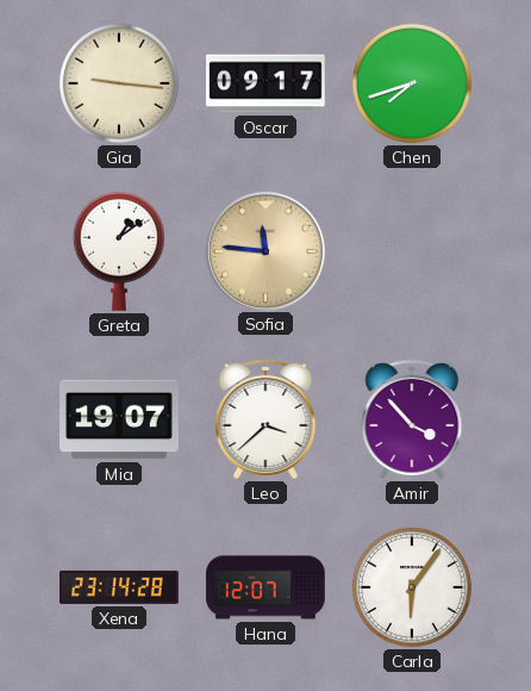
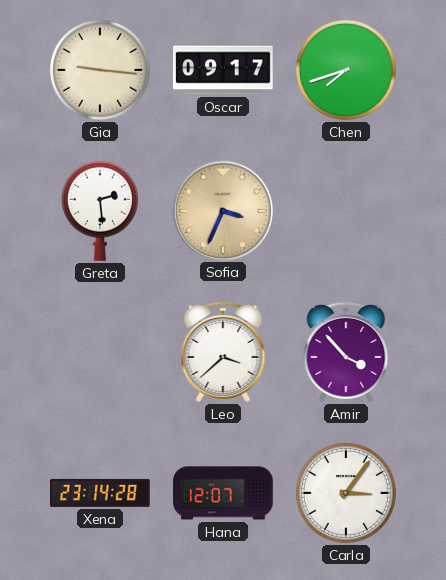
Greta: 1:09 -> 2:29
Sofia: 11:46 -> 3:34
Mia: 19:07 -> none
Carla: 6:06 -> 3:06
